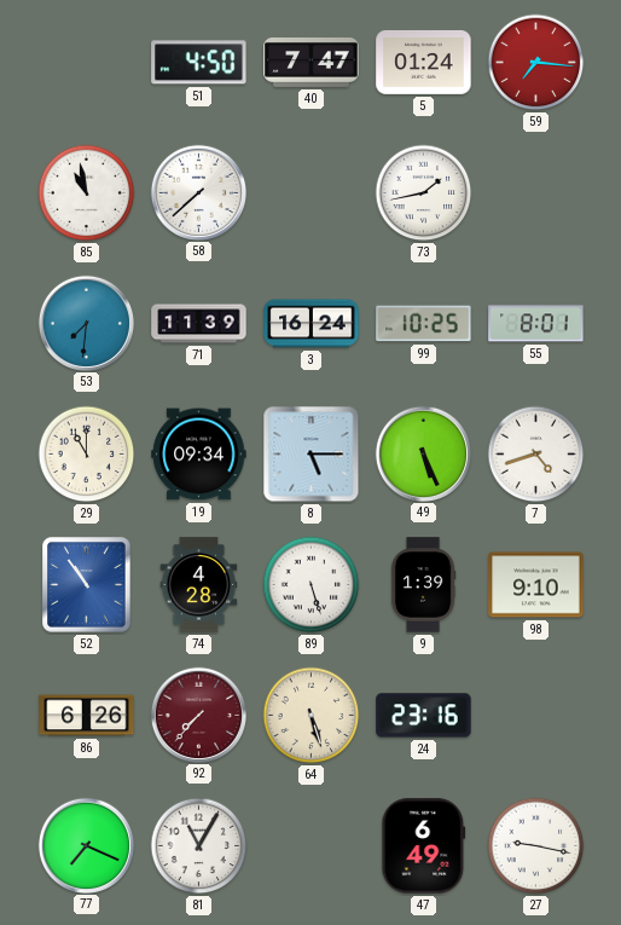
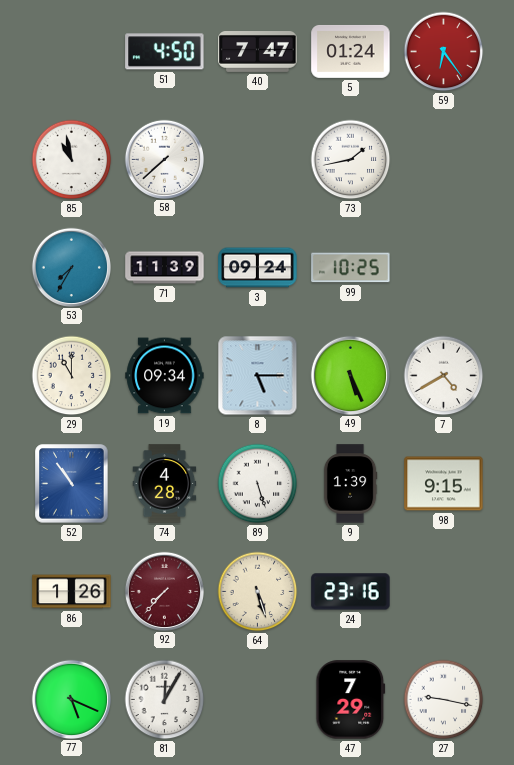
59: 7:16 -> 6:24
53: 7:31 -> 7:35
3: 16:24 -> 09:24
55: 8:01 -> none
7: 4:42 -> 4:40
98: 9:10 -> 9:15
86: 6:26 -> 1:26
77: 7:19 -> 5:19
81: 11:05 -> 12:05
47: 6:49 -> 7:29
